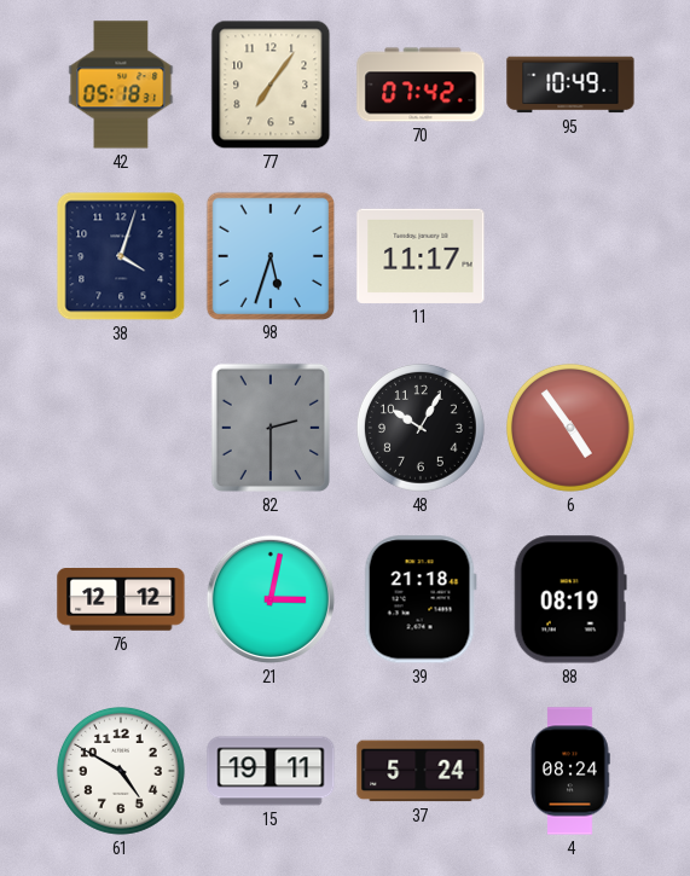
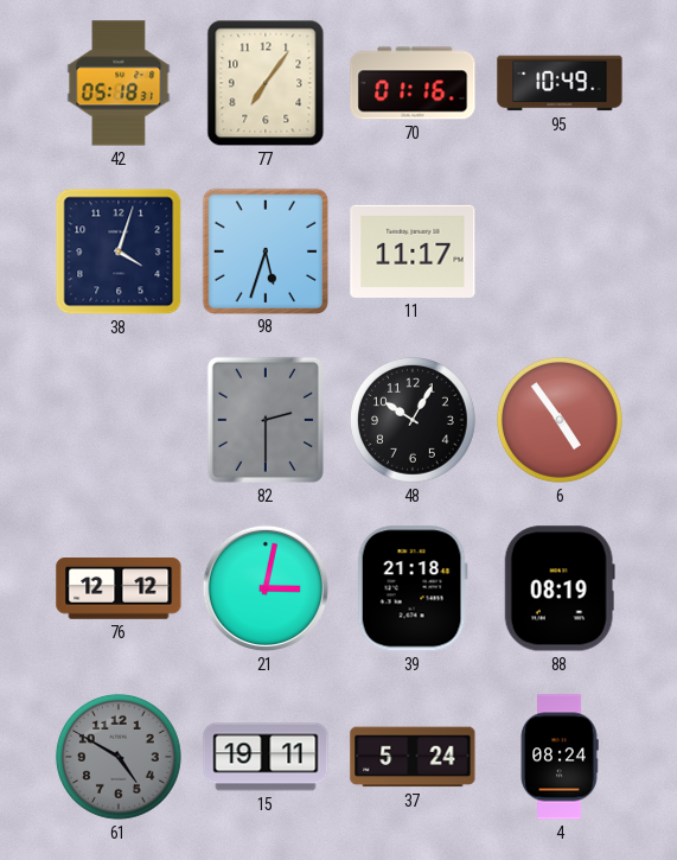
70: 07:42 -> 01:16
61 dial: white -> grey
